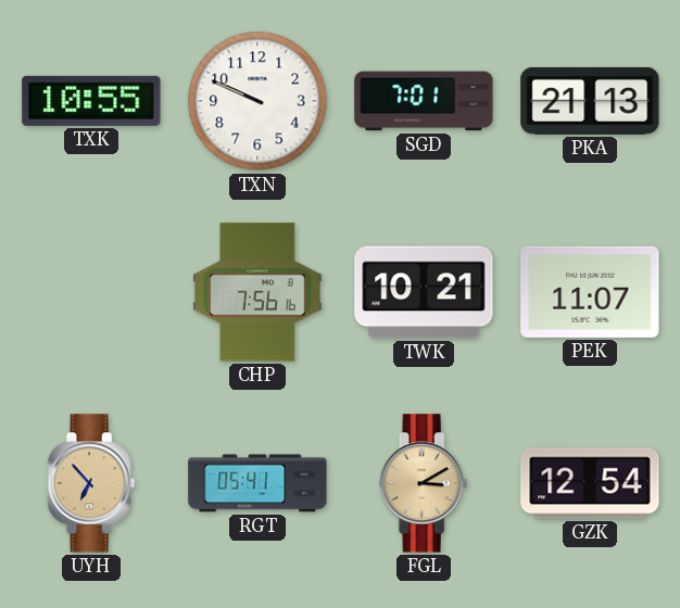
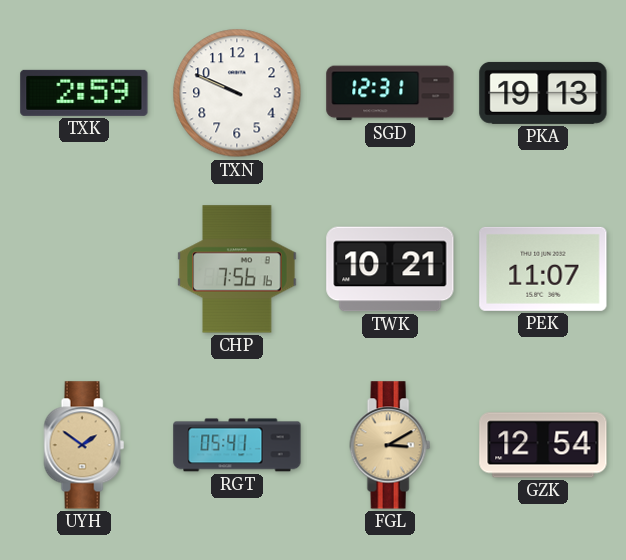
TXK: 10:55 -> 2:59
SGD: 7:01 -> 12:31
PKA: 21:13 -> 19:13
UYH: 6:53 -> 1:51
